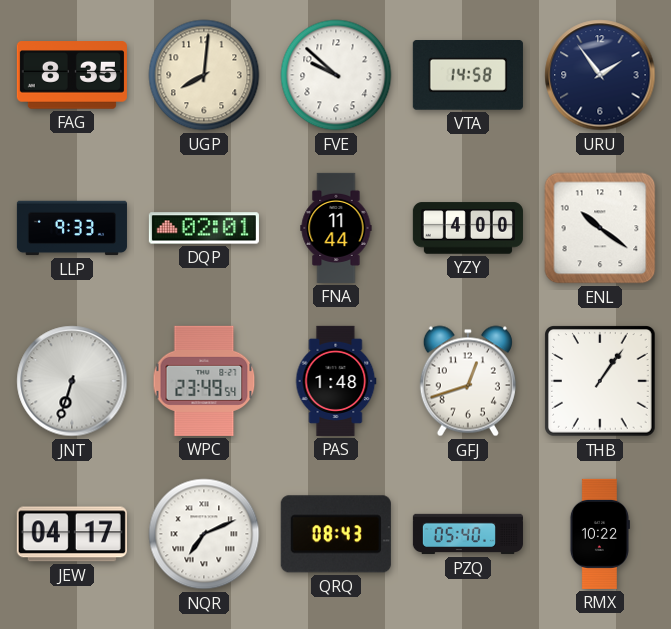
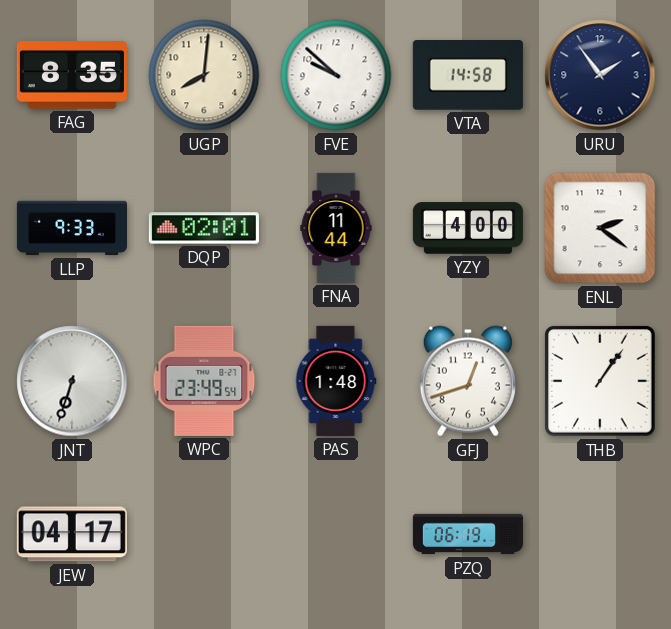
ENL: 10:21 -> 2:21
NQR: 7:11 -> none
QRQ: 08:43 -> none
PZQ: 05:40 -> 06:19
RMX: 10:22 -> none
